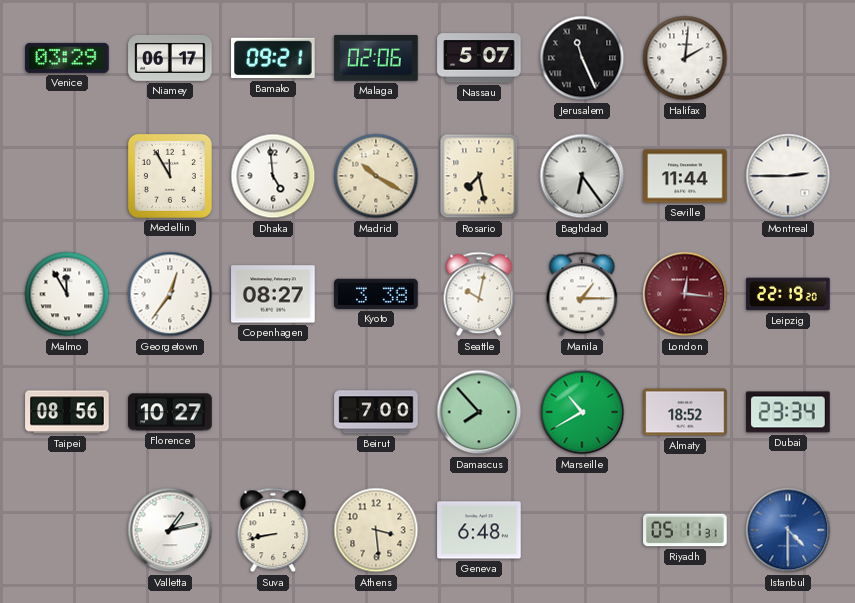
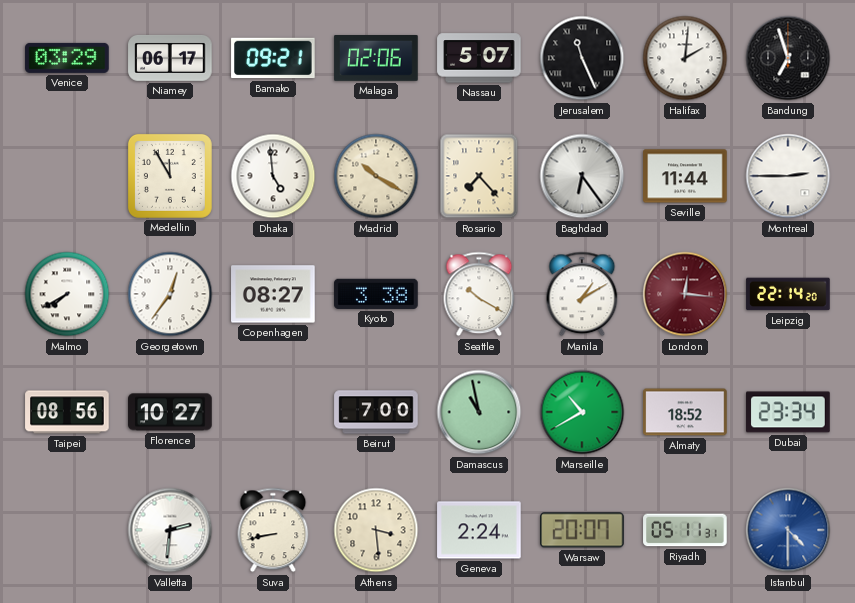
Bandung: none -> 6:57
Rosario: 7:28 -> 7:23
Malmo: 11:55 -> 7:40
Seattle: 10:02 -> 10:20
Manila: 1:15 -> 1:10
Leipzig: 22:19 -> 22:14
Damascus: 7:53 -> 10:58
Valletta: 1:13 -> 2:31
Geneva: 6:48 -> 2:24
Warsaw: none -> 20:07
